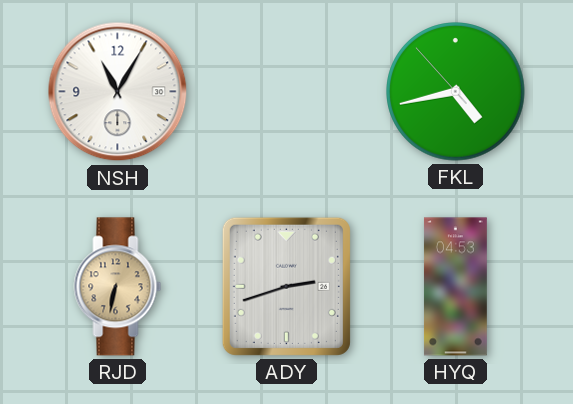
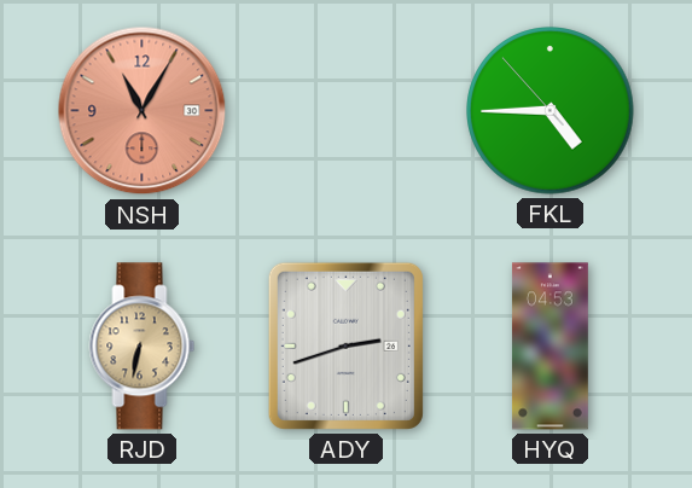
NSH dial: white -> salmon
FKL: 4:42 -> 4:44
